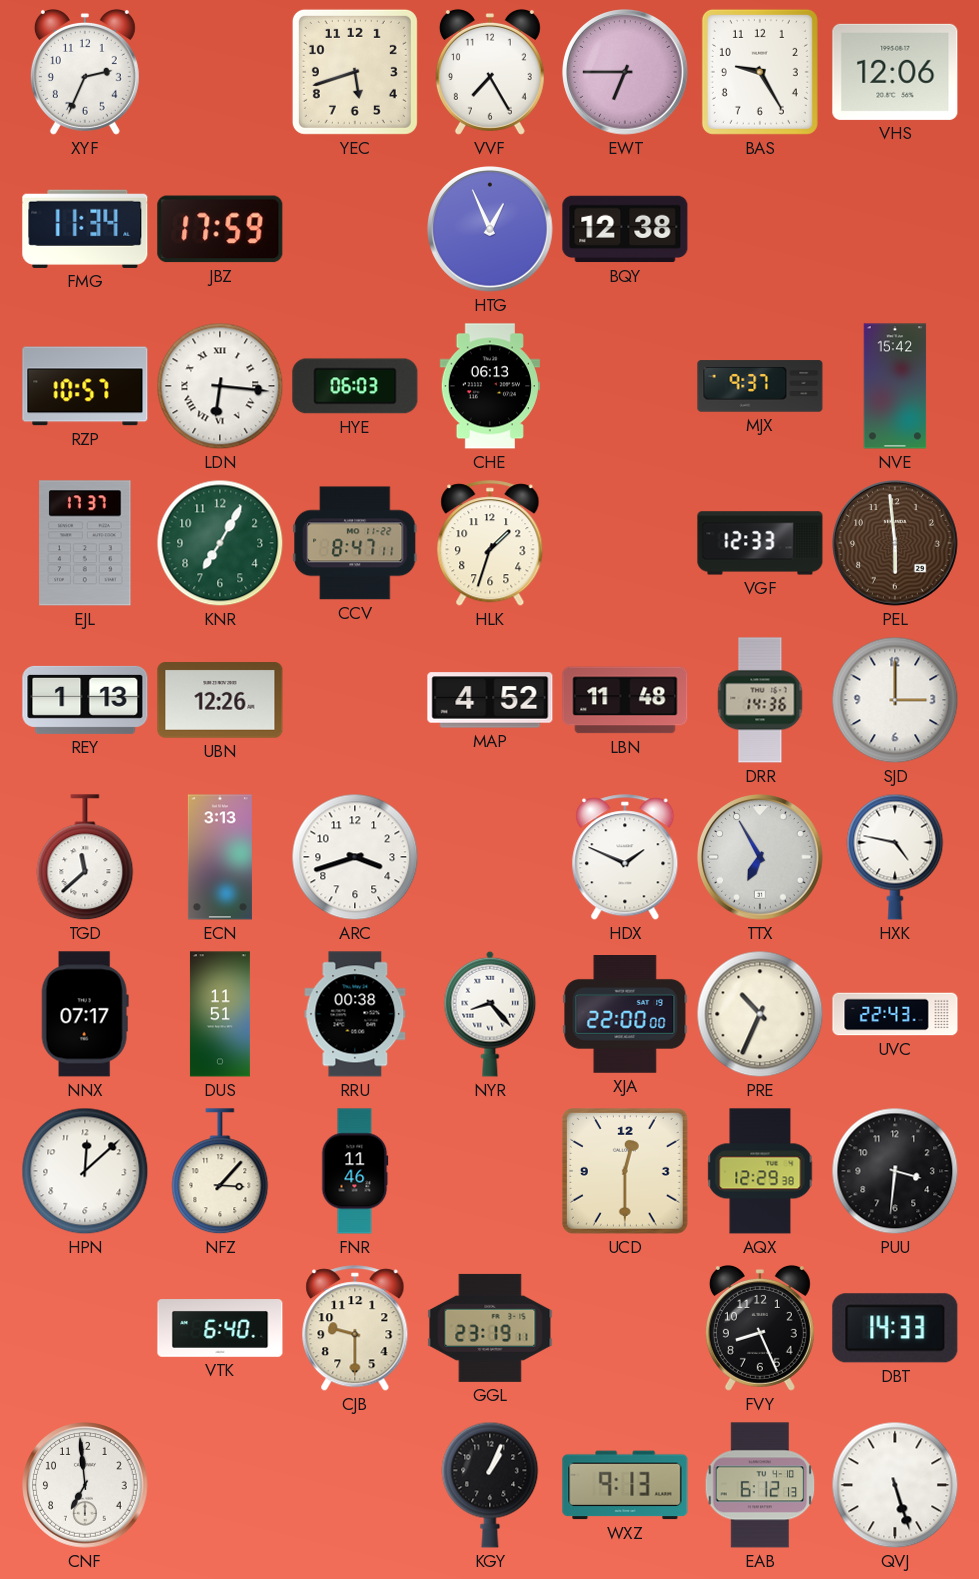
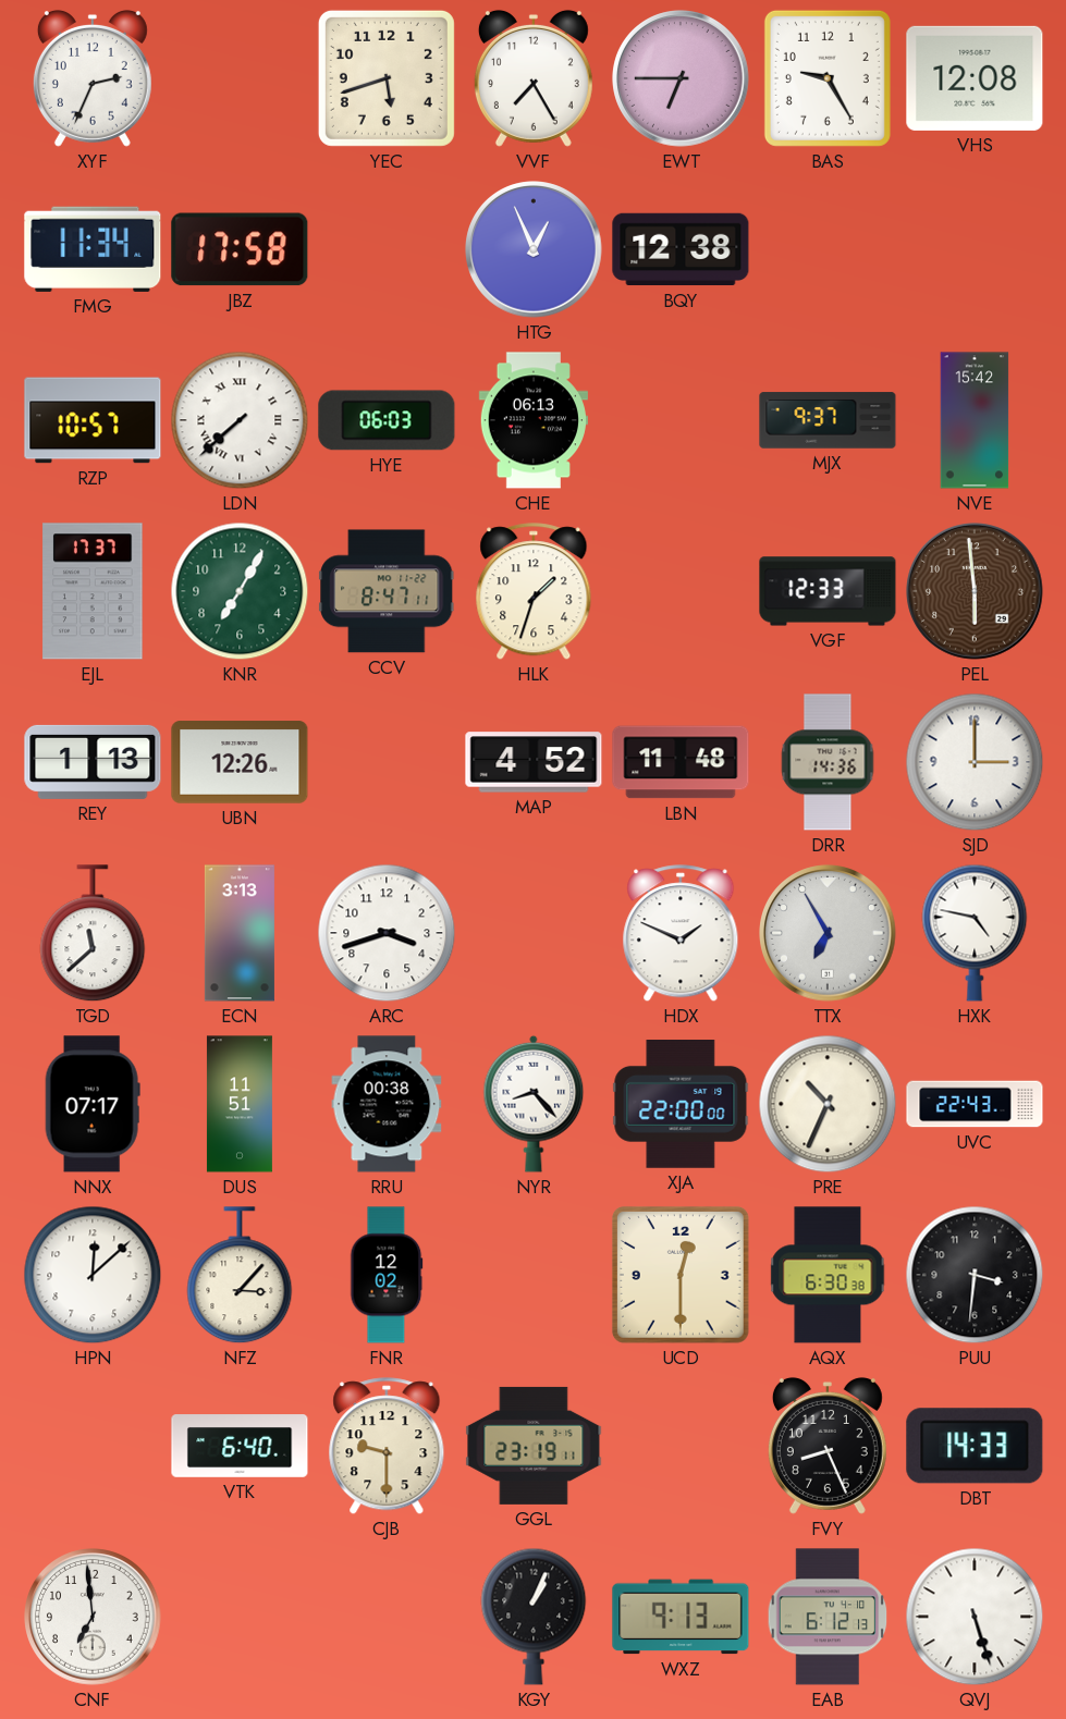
VHS: 12:06 -> 12:08
JBZ: 17:59 -> 17:58
LDN: 6:16 -> 7:38
FNR: 11:46 -> 12:02
AQX: 12:29 -> 6:30
